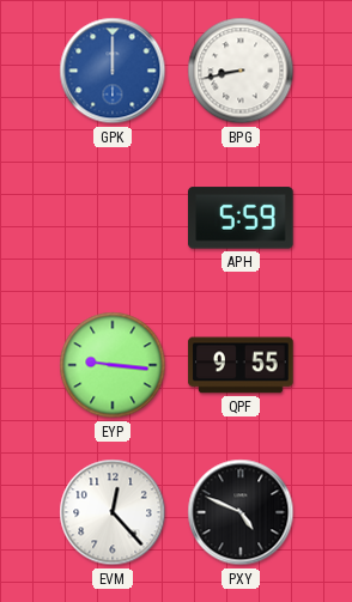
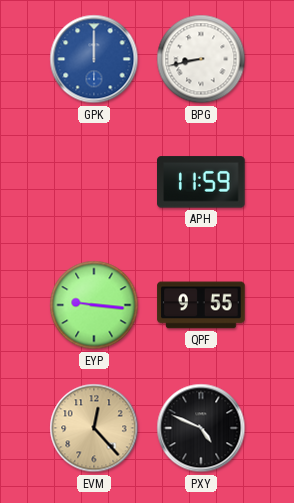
APH: 5:59 -> 11:59
EVM dial: white -> champagne
